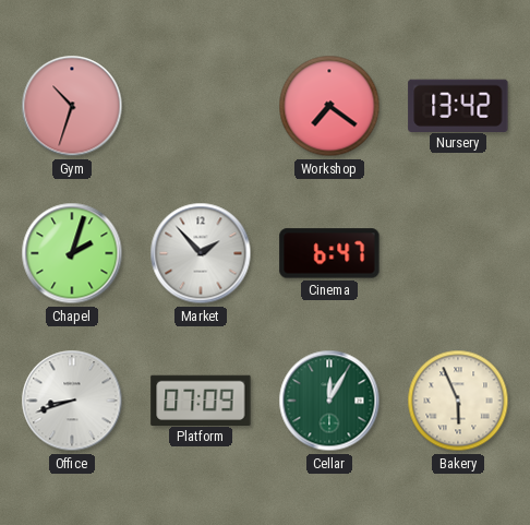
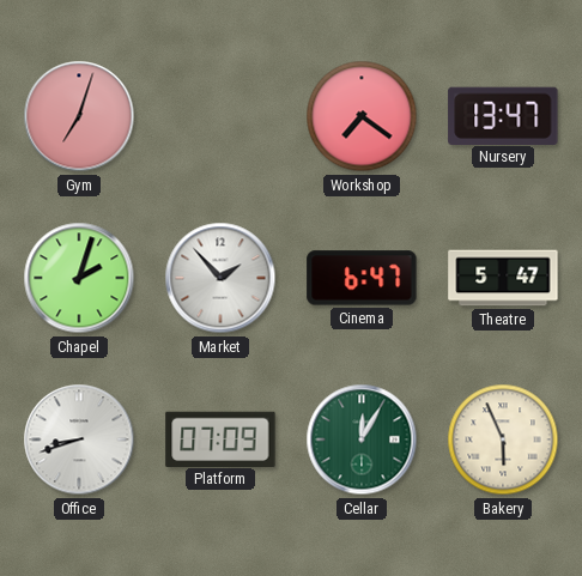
Gym: 10:33 -> 7:03
Nursery: 13:42 -> 13:47
Theatre: none -> 5:47
